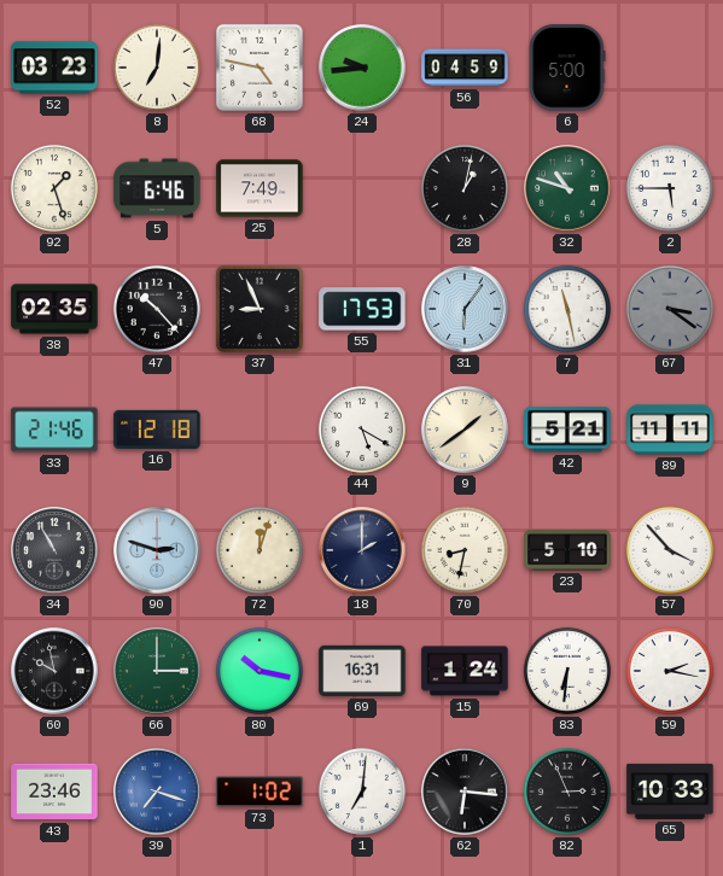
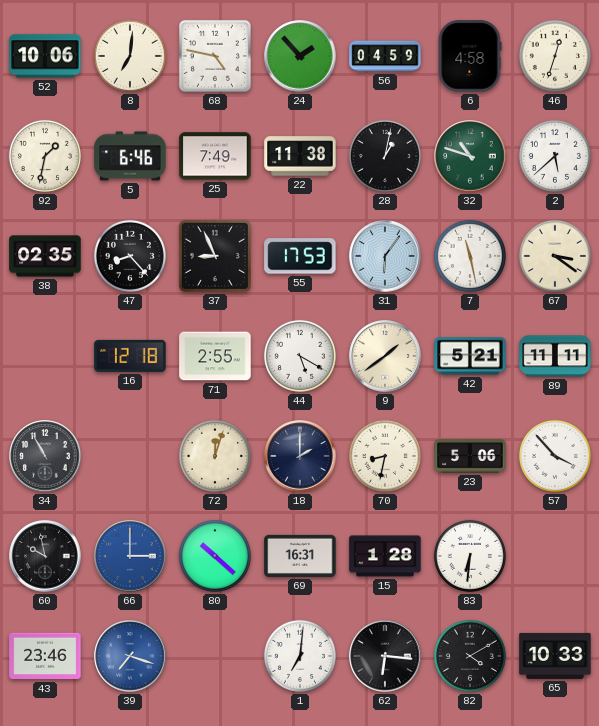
52: 03:23 -> 10:06
24: 9:44 -> 1:53
6: 5:00 -> 4:58
46: none -> 12:33
92: 1:27 -> 1:32
22: none -> 11:38
2: 5:45 -> 5:38
47: 10:23 -> 8:23
67 dial: grey -> cream
33: 21:46 -> none
71: none -> 2:55
90: 2:48 -> none
23: 5:10 -> 5:06
66 dial: green -> blue
80: 10:17 -> 10:22
15: 1:24 -> 1:28
59: 2:17 -> none
73: 1:02 -> none
82: 2:56 -> 4:10
